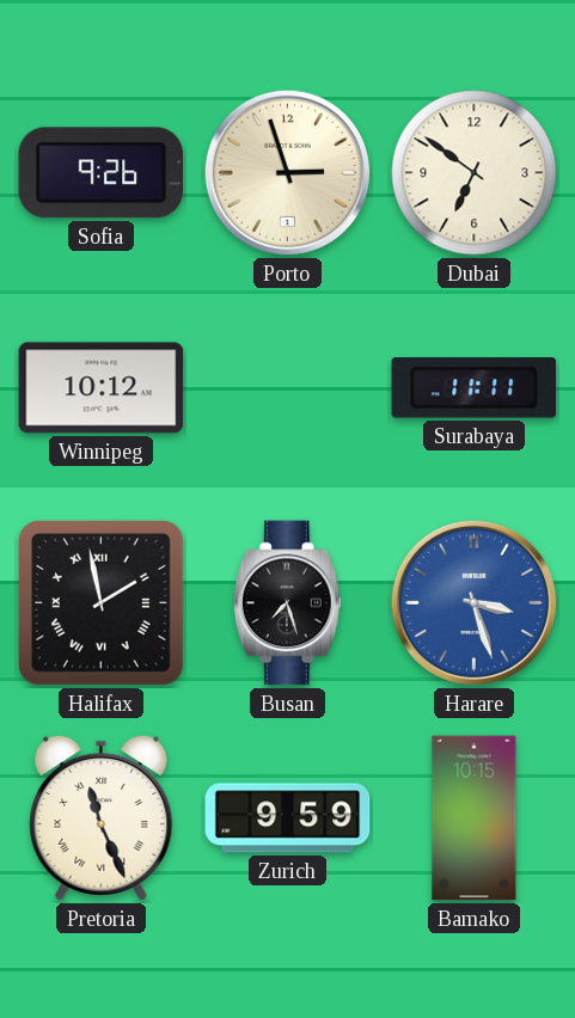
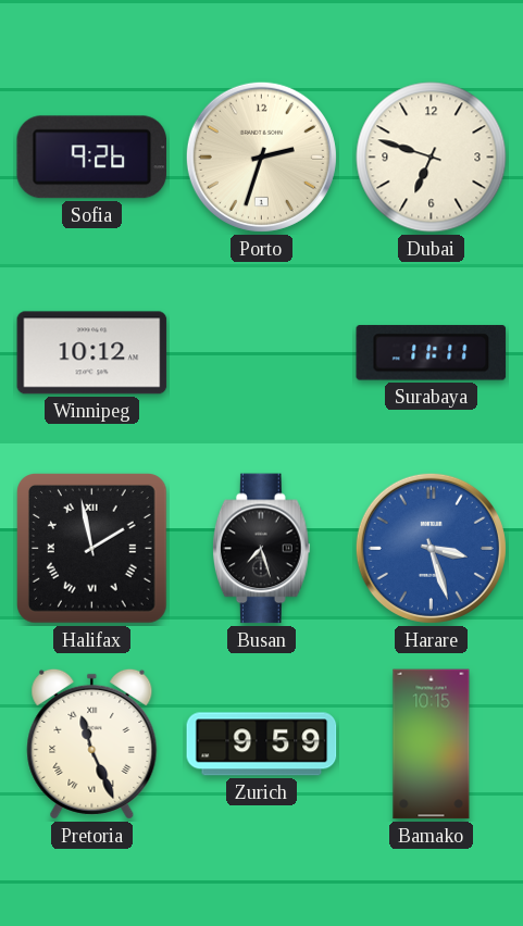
Porto: 2:57 -> 2:33
Dubai: 6:51 -> 6:48
